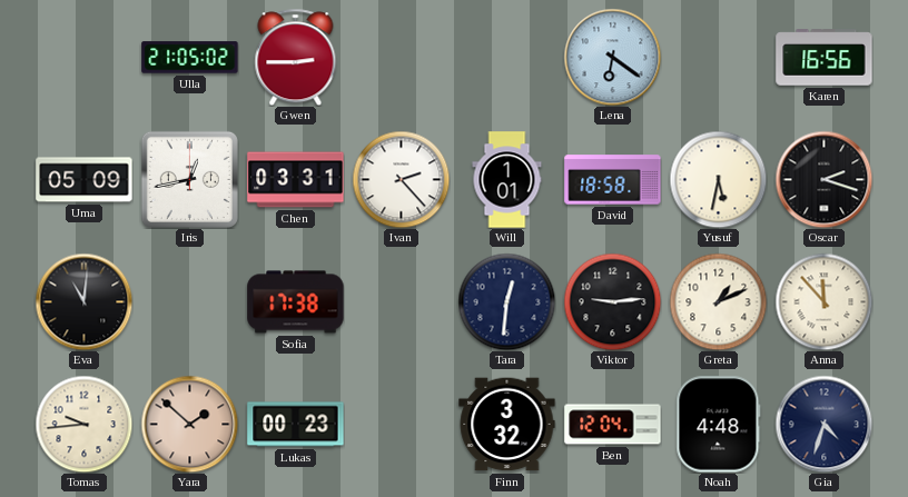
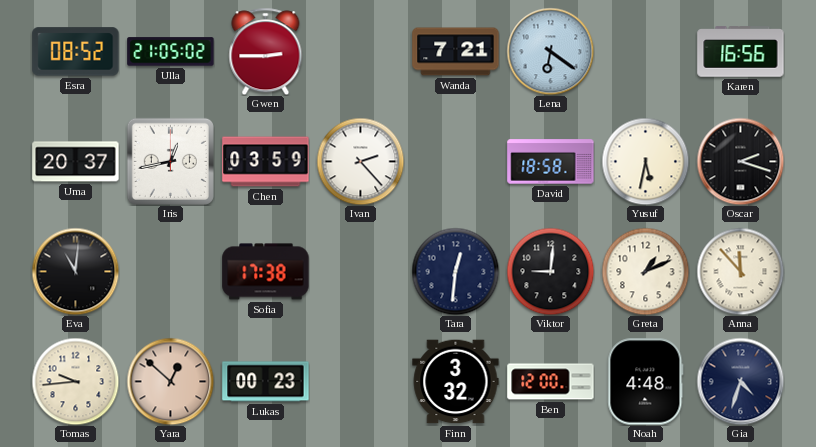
Esra: none -> 08:52
Wanda: none -> 7:21
Uma: 05:09 -> 20:37
Chen: 03:31 -> 03:59
Will: 1:01 -> none
Viktor: 9:14 -> 9:01
Yara: 1:52 -> 12:52
Ben: 12:04 -> 12:00
